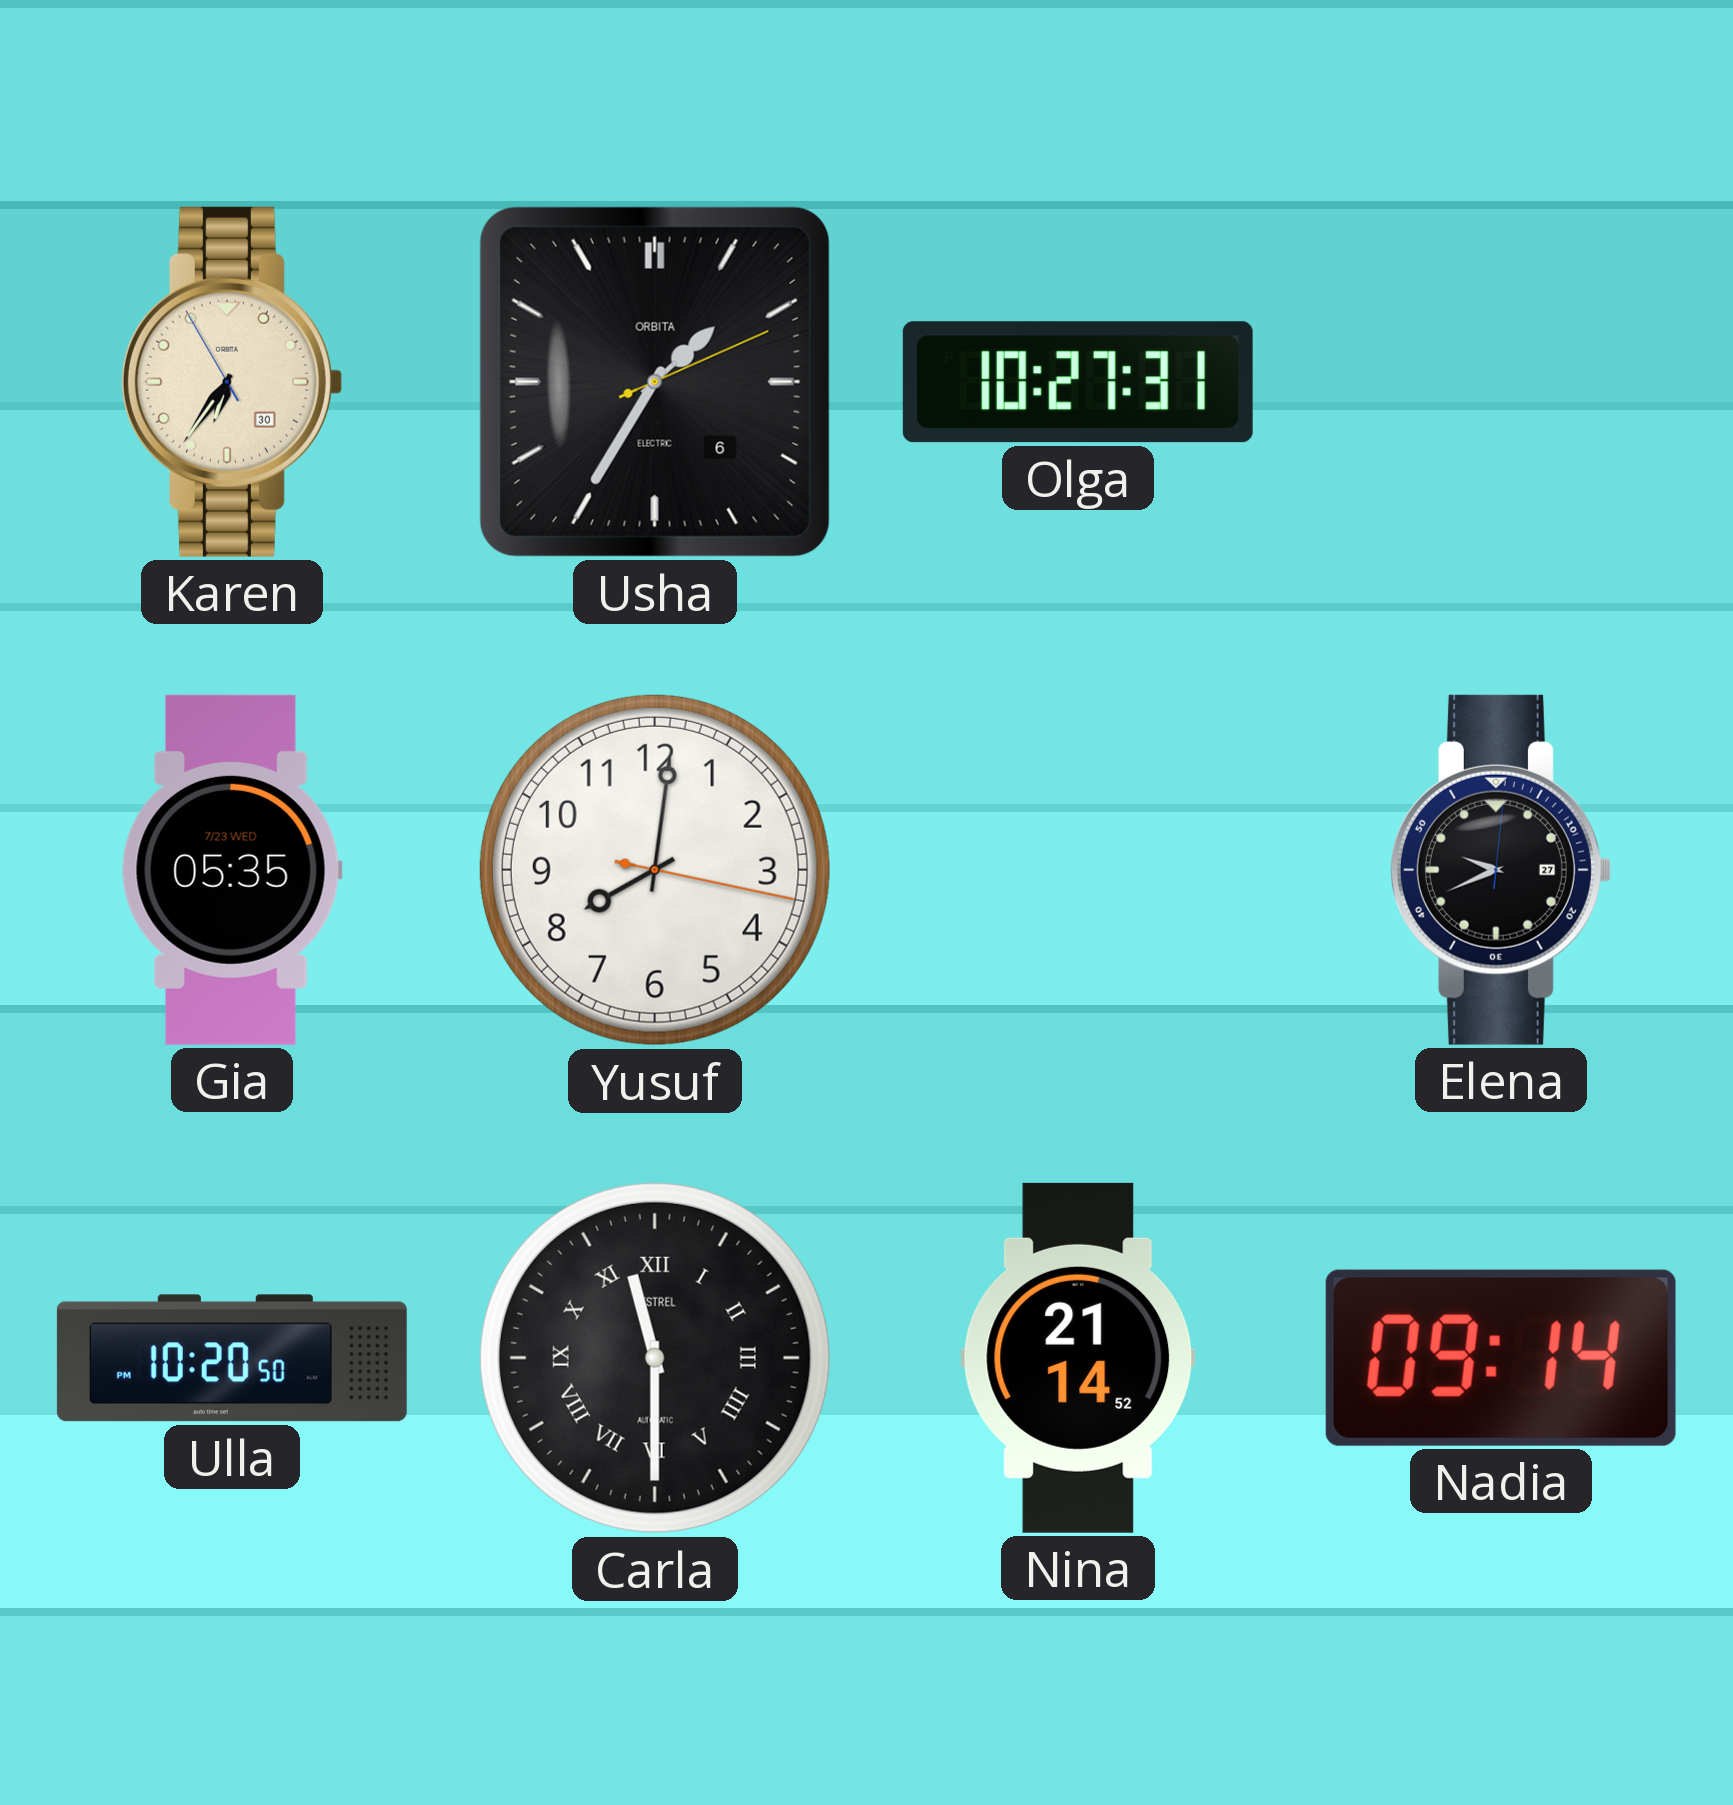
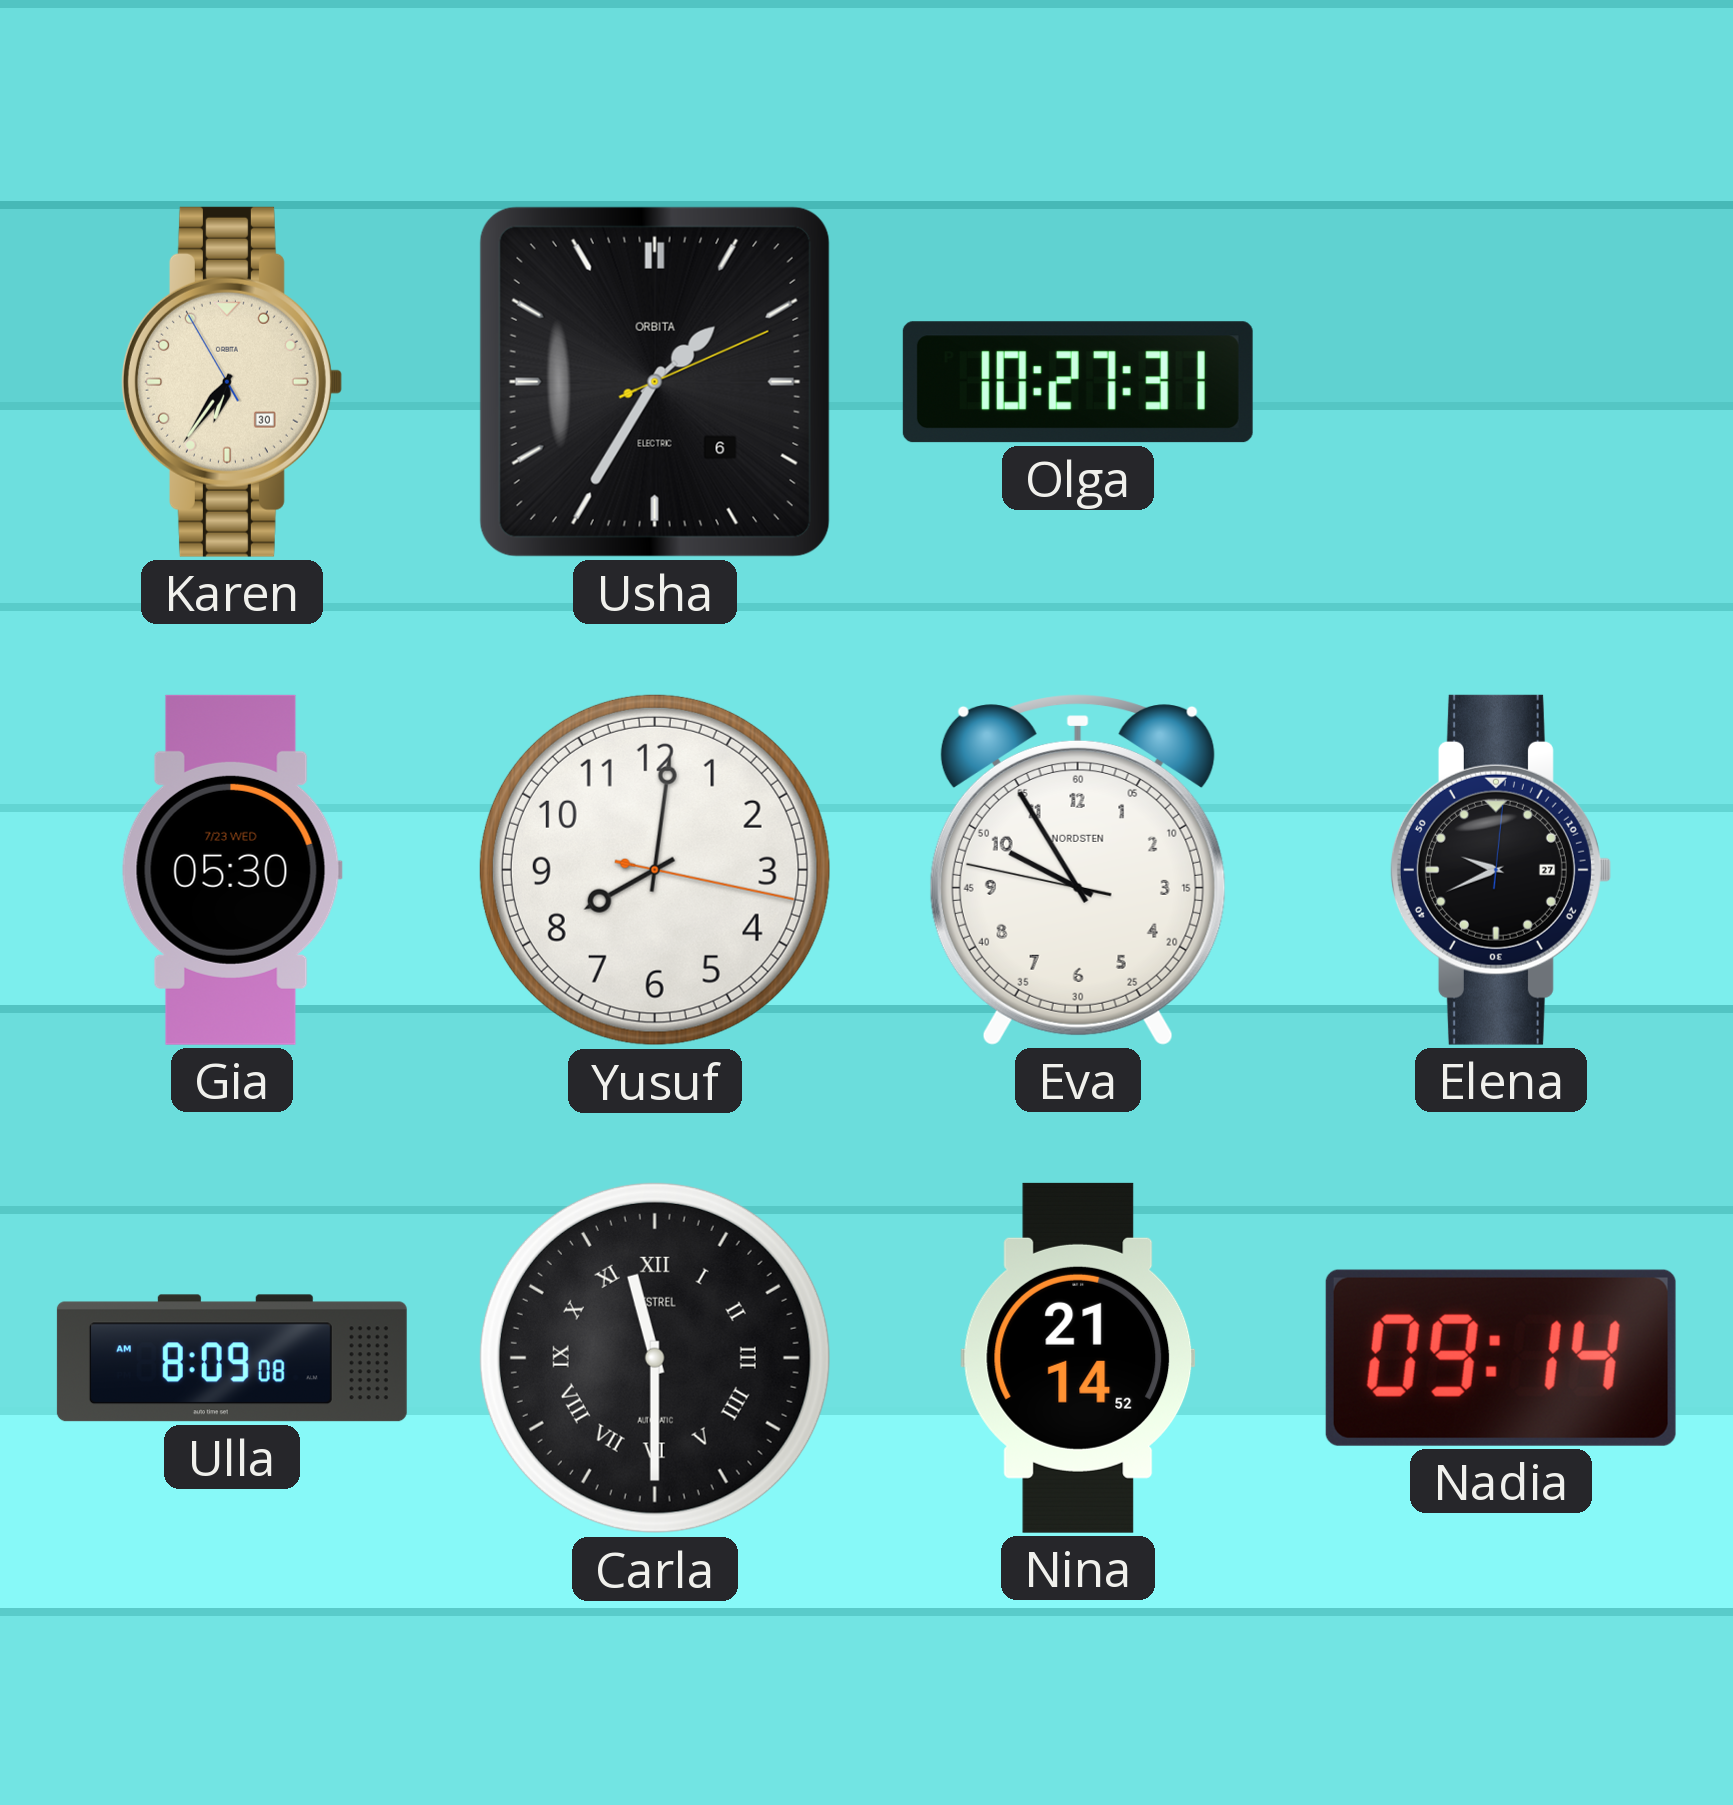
Gia: 05:35 -> 05:30
Eva: none -> 9:54
Ulla: 10:20 -> 8:09
